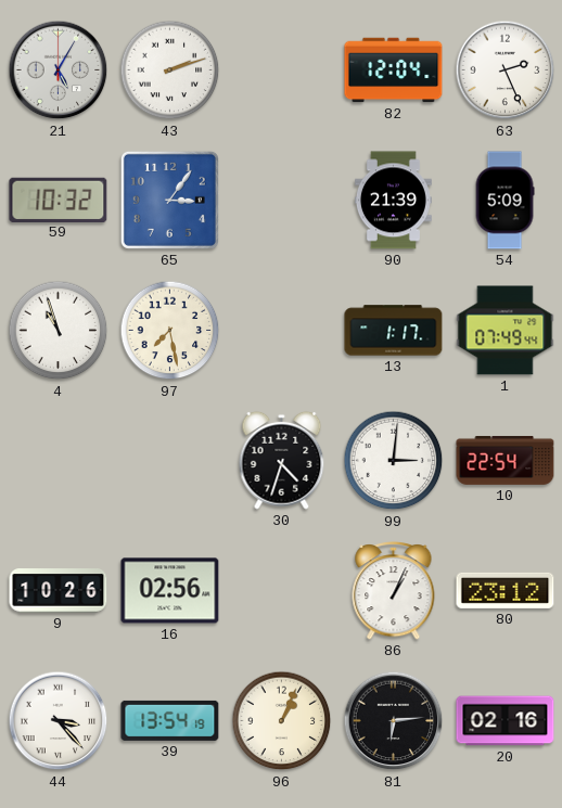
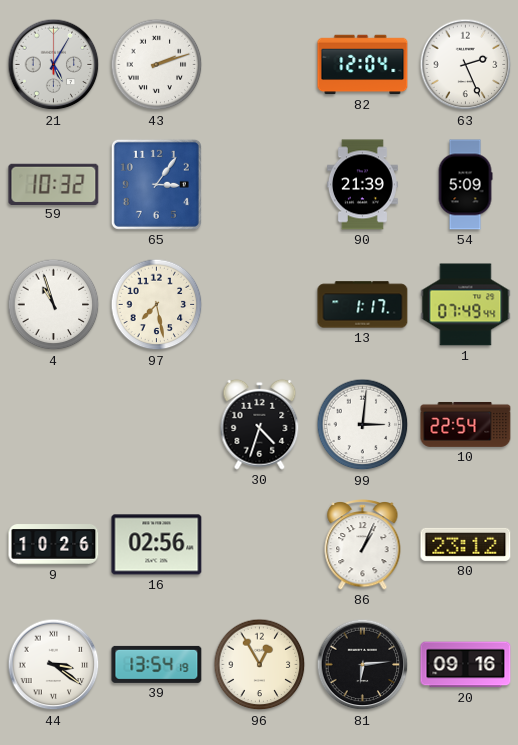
44: 3:23 -> 3:21
96: 1:04 -> 12:55
20: 02:16 -> 09:16
